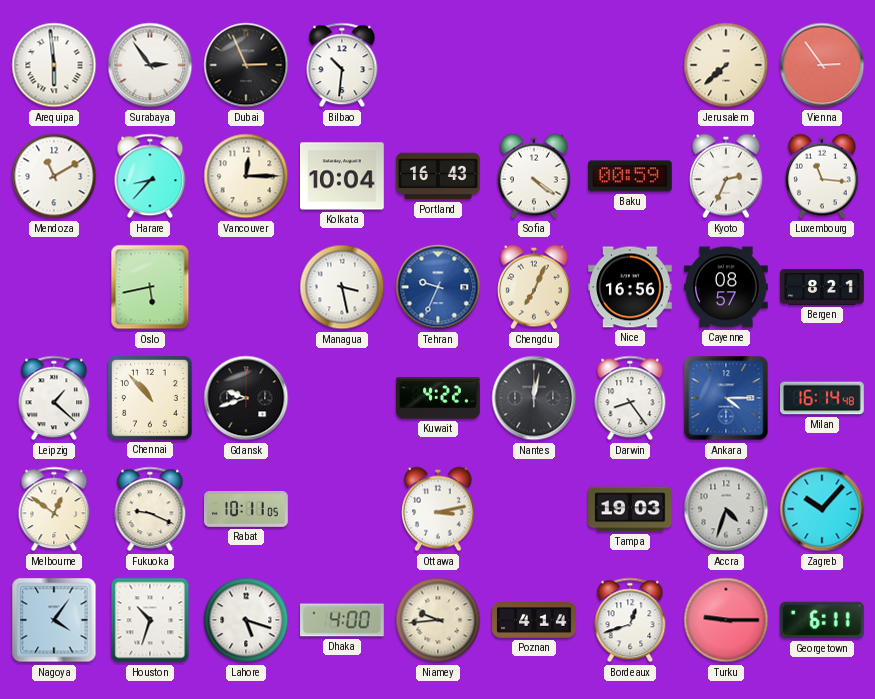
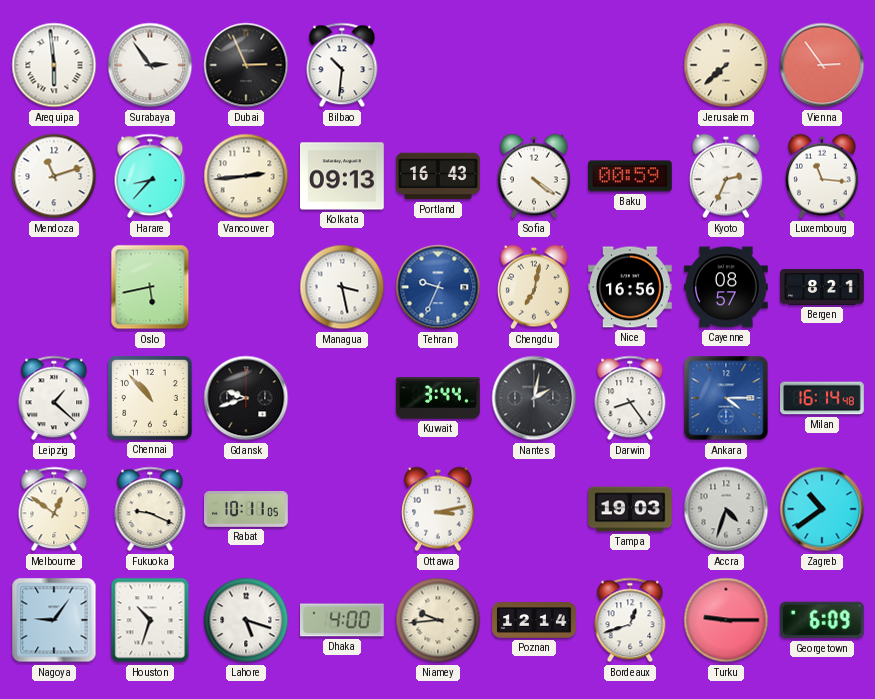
Mendoza: 11:10 -> 11:12
Vancouver: 12:15 -> 2:44
Kolkata: 10:04 -> 09:13
Chengdu: 7:04 -> 7:02
Kuwait: 4:22 -> 3:44
Nantes: 12:02 -> 2:02
Zagreb: 10:07 -> 10:39
Nagoya: 4:06 -> 9:06
Poznan: 4:14 -> 12:14
Georgetown: 6:11 -> 6:09
